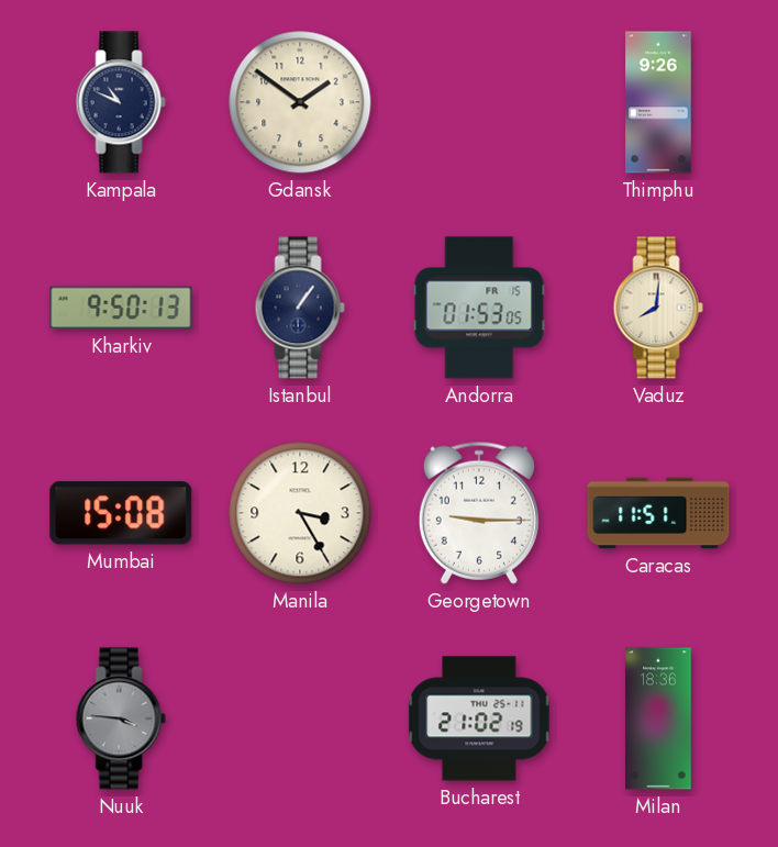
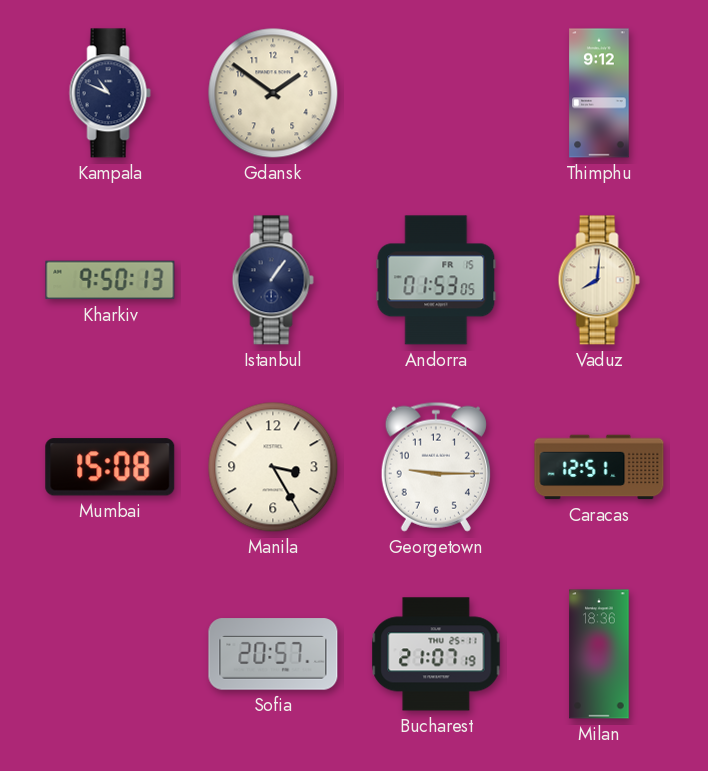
Thimphu: 9:26 -> 9:12
Caracas: 11:51 -> 12:51
Nuuk: 3:46 -> none
Sofia: none -> 20:57
Bucharest: 21:02 -> 21:07
